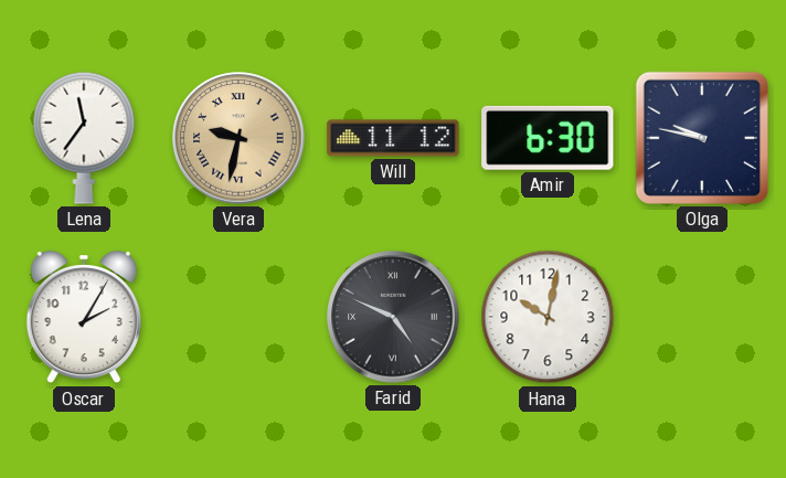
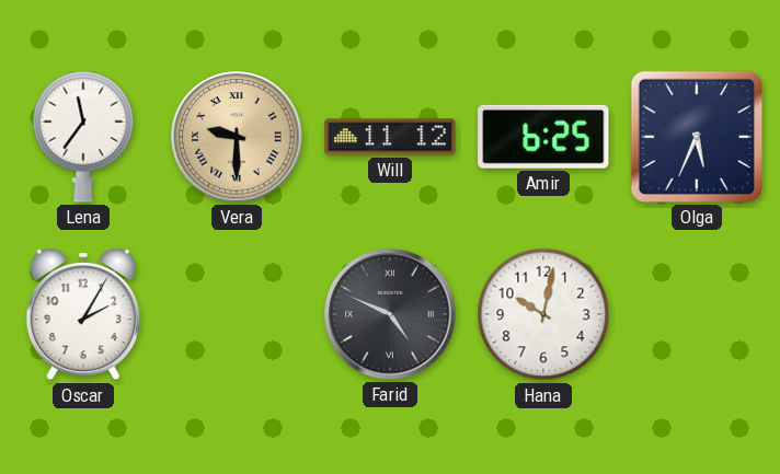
Vera: 9:32 -> 9:30
Amir: 6:30 -> 6:25
Olga: 9:47 -> 5:34
